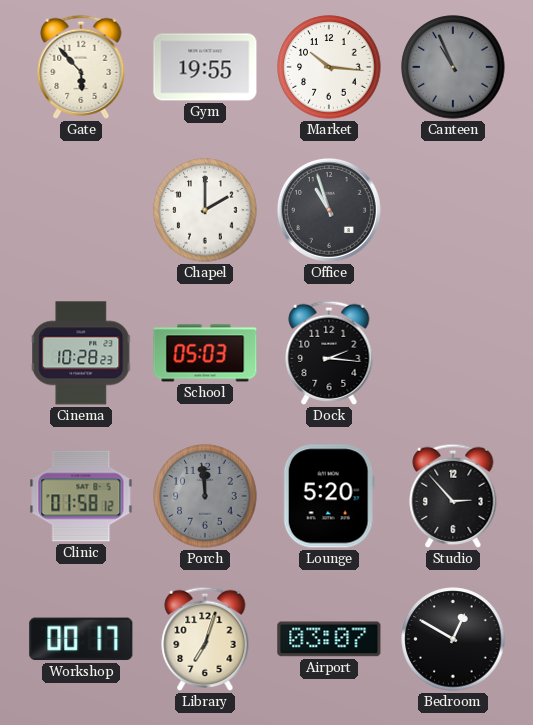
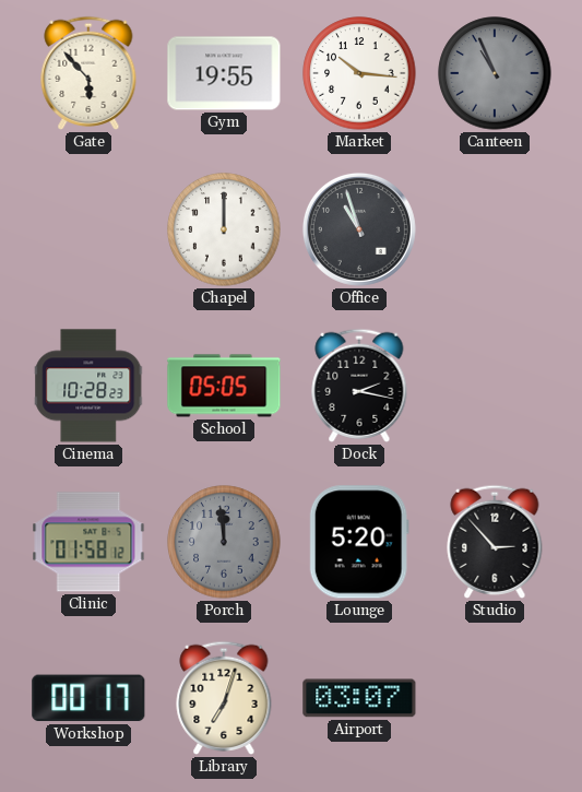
Chapel: 2:00 -> 12:00
School: 05:03 -> 05:05
Dock: 2:16 -> 2:17
Bedroom: 12:50 -> none
